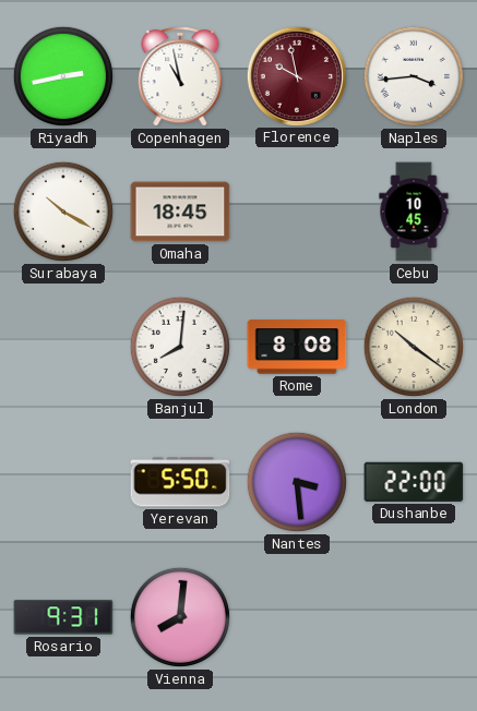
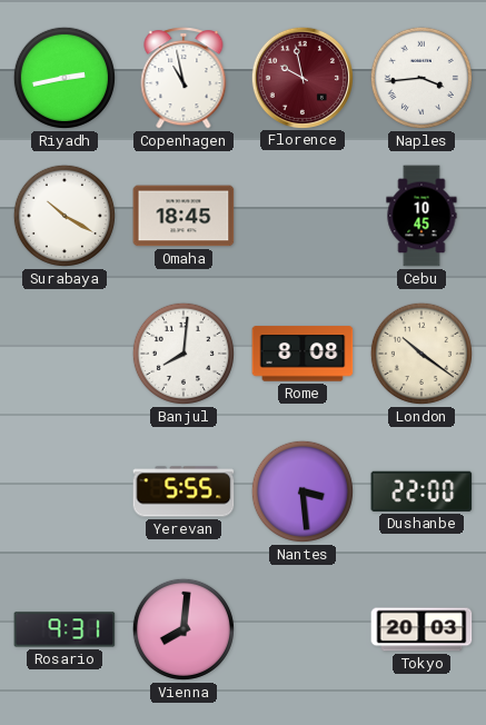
Yerevan: 5:50 -> 5:55
Tokyo: none -> 20:03
